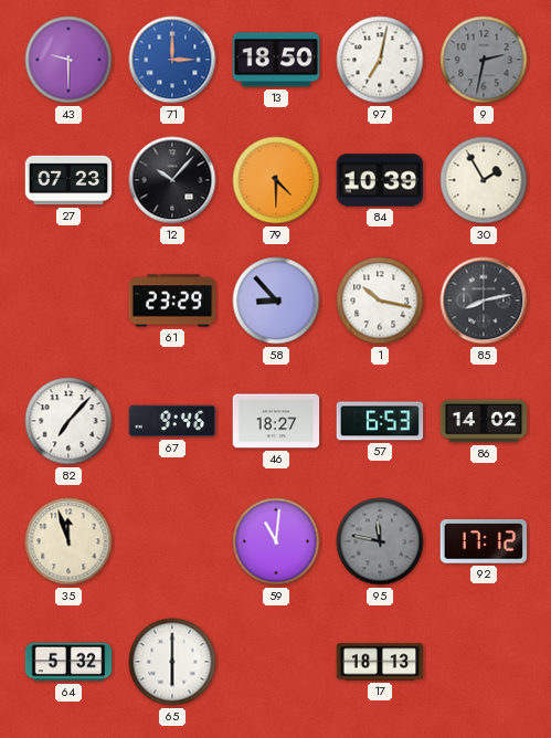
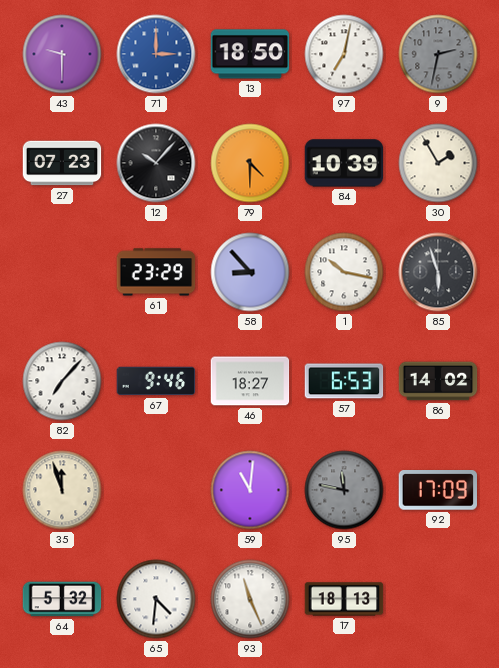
85: 8:13 -> 5:57
92: 17:12 -> 17:09
65: 6:00 -> 4:31
93: none -> 11:26
